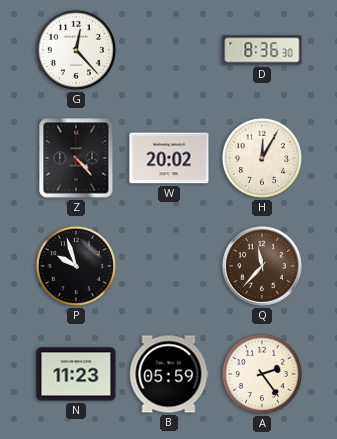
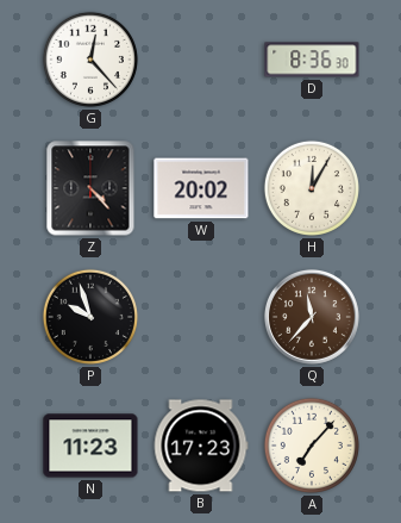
B: 05:59 -> 17:23
A: 2:24 -> 7:07
